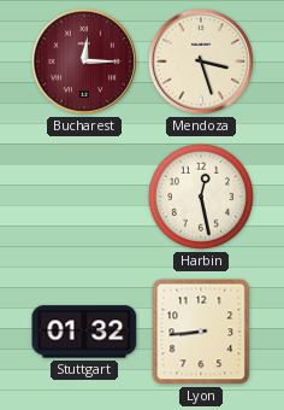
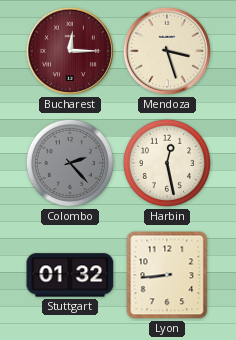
Colombo: none -> 2:23
